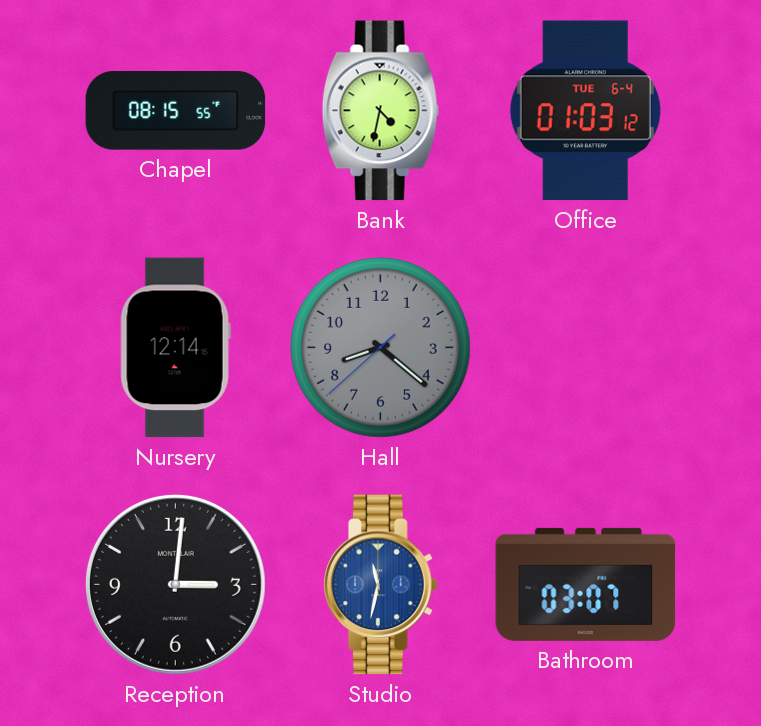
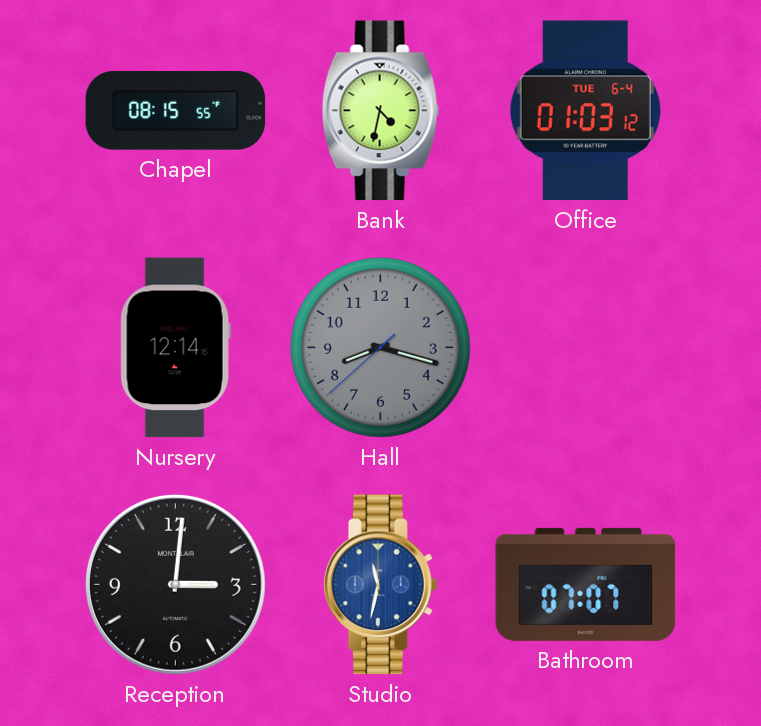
Hall: 8:21 -> 8:17
Bathroom: 03:07 -> 07:07
